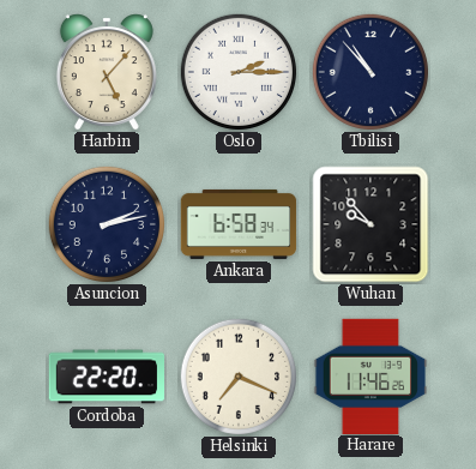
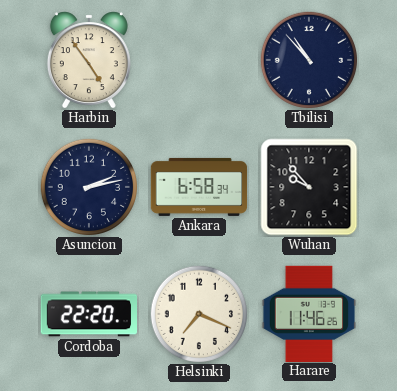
Harbin: 5:07 -> 4:54
Oslo: 2:15 -> none
